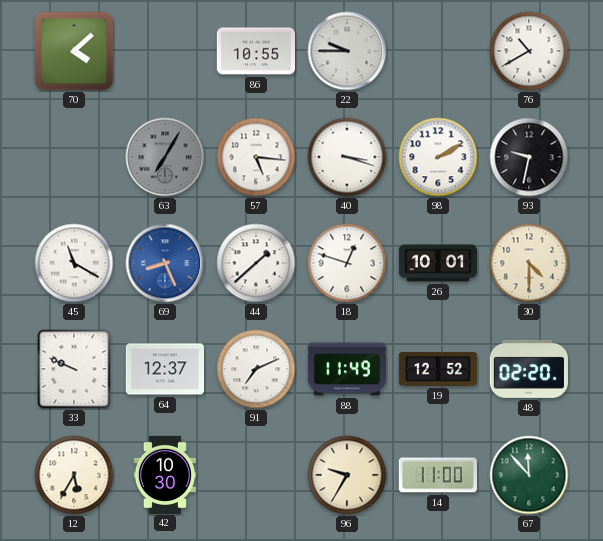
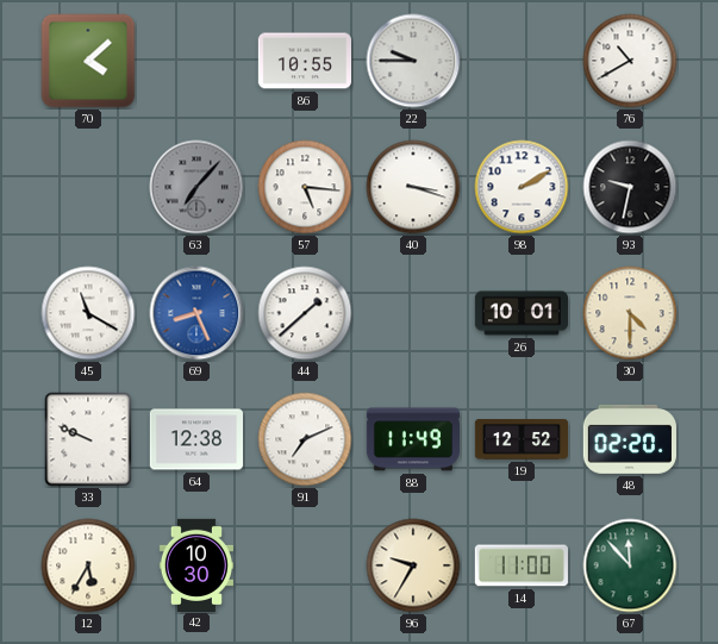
63: 7:05 -> 7:07
18: 12:48 -> none
64: 12:37 -> 12:38
